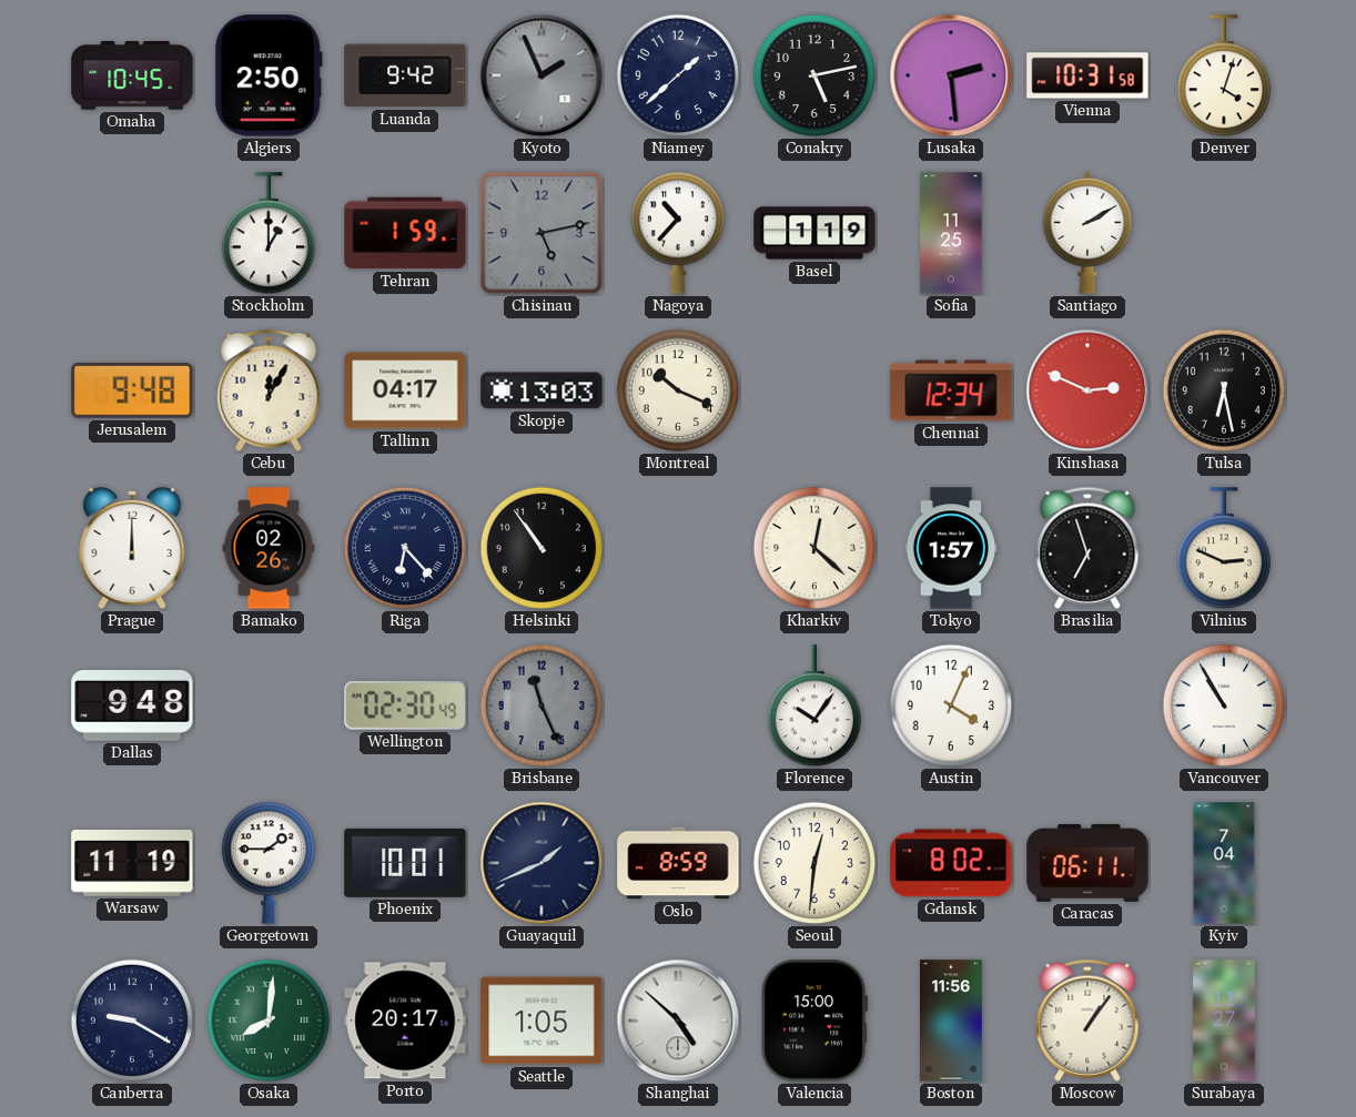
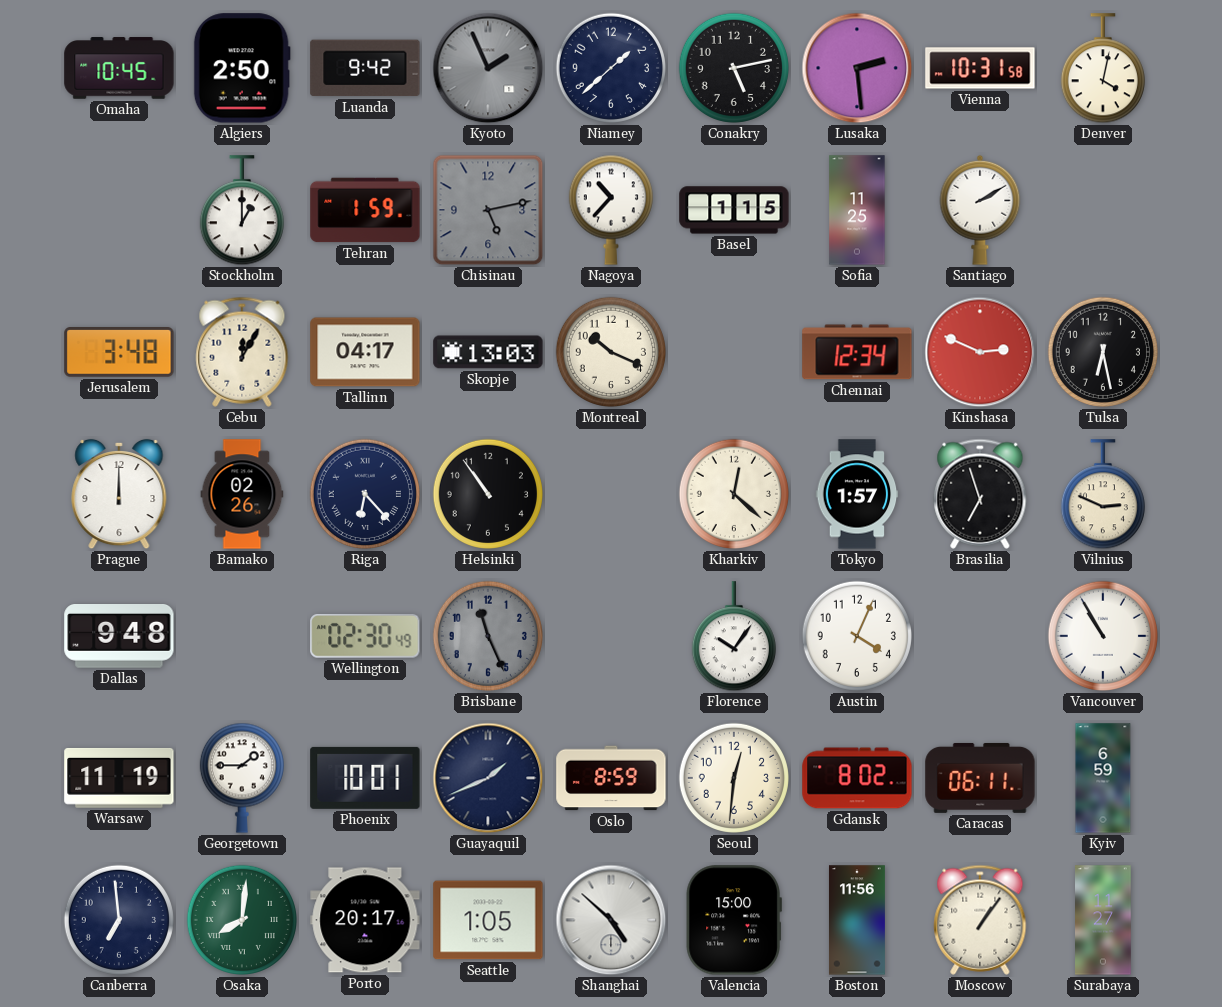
Denver: 4:03 -> 4:02
Basel: 1:19 -> 1:15
Jerusalem: 9:48 -> 3:48
Kyiv: 7:04 -> 6:59
Canberra: 9:20 -> 6:59
